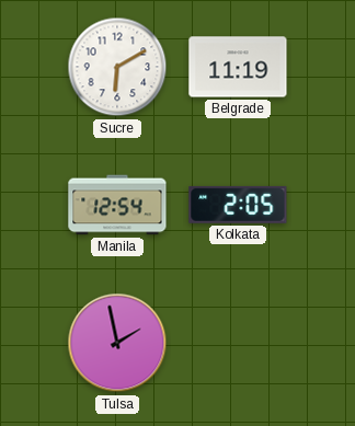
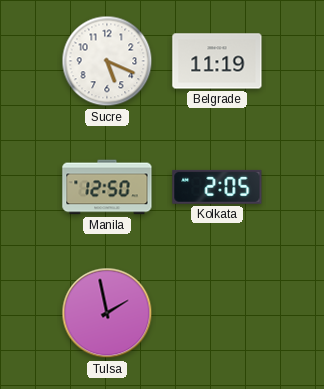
Sucre: 6:10 -> 5:19
Manila: 12:54 -> 12:50
